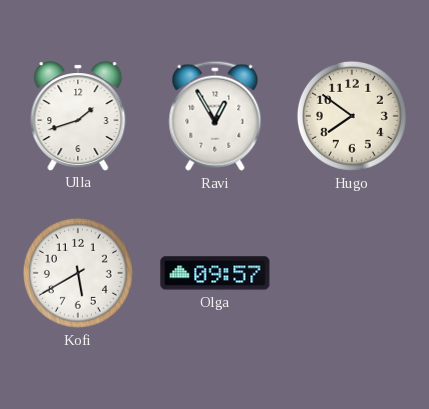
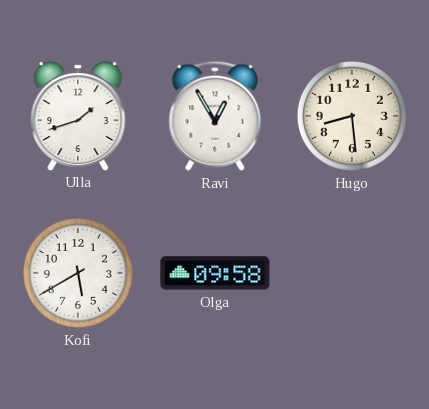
Hugo: 7:51 -> 8:29
Olga: 09:57 -> 09:58
